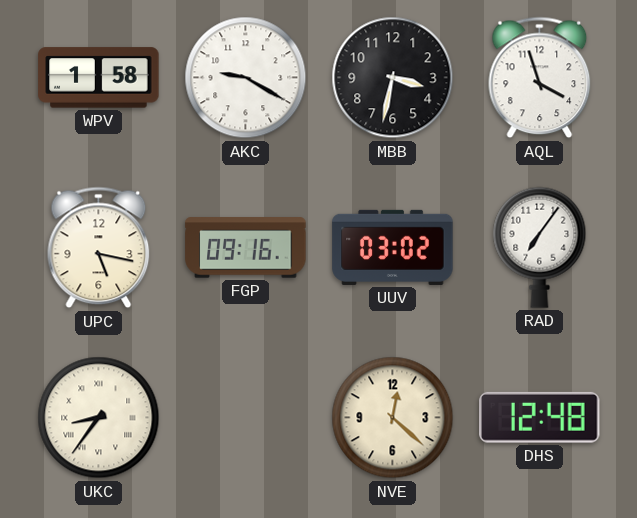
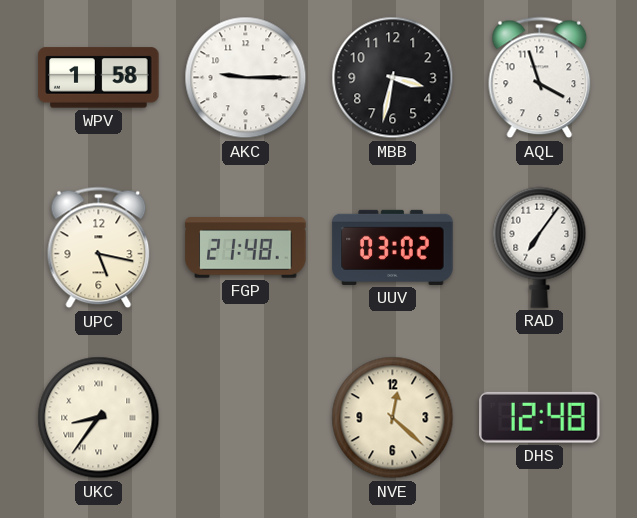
AKC: 9:20 -> 9:15
FGP: 09:16 -> 21:48
